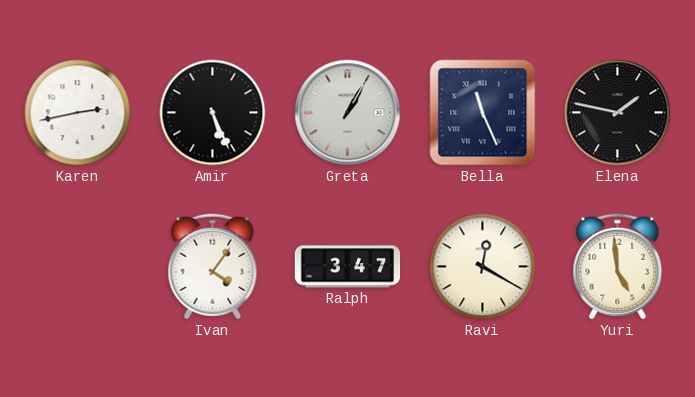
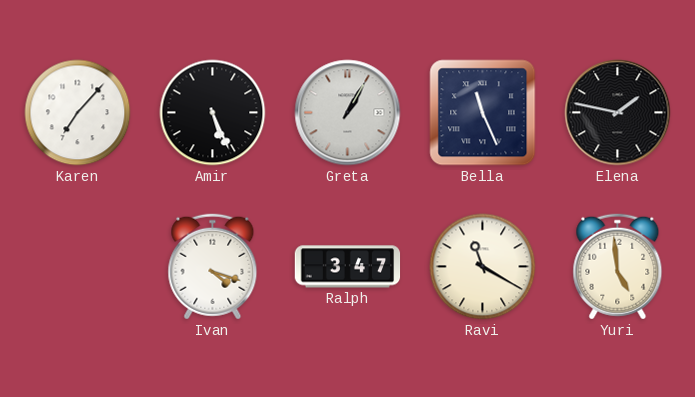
Karen: 2:43 -> 7:07
Ivan: 4:06 -> 4:18
Ravi: 12:20 -> 11:20
